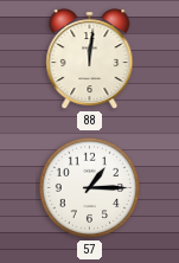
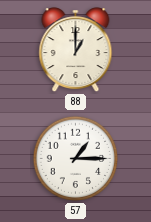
88: 12:01 -> 1:00
